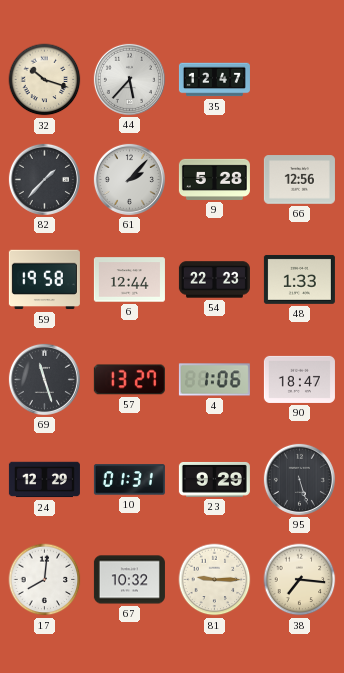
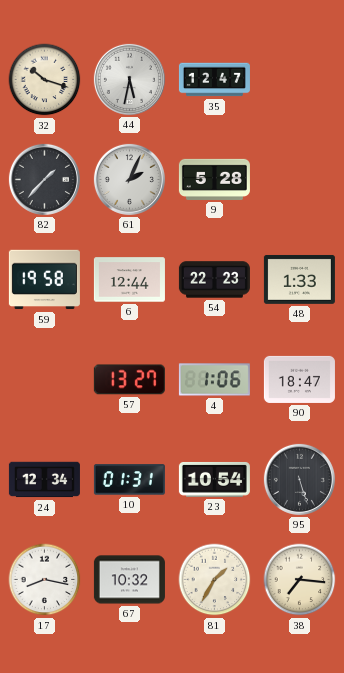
44: 5:37 -> 5:32
61: 2:07 -> 2:04
66: 12:56 -> none
69: 11:27 -> none
24: 12:29 -> 12:34
23: 9:29 -> 10:54
17: 8:01 -> 8:17
81: 9:15 -> 1:35
